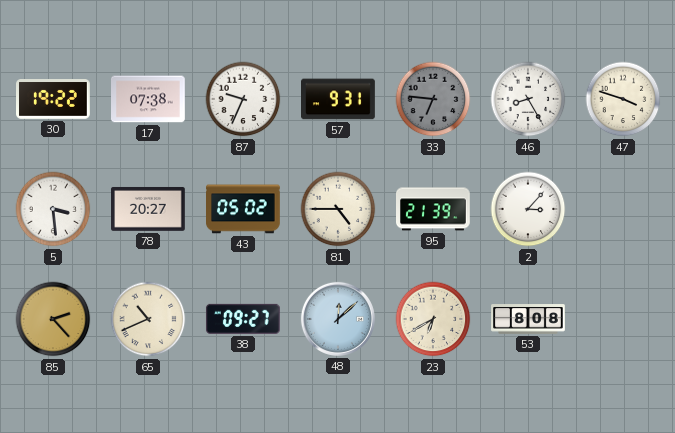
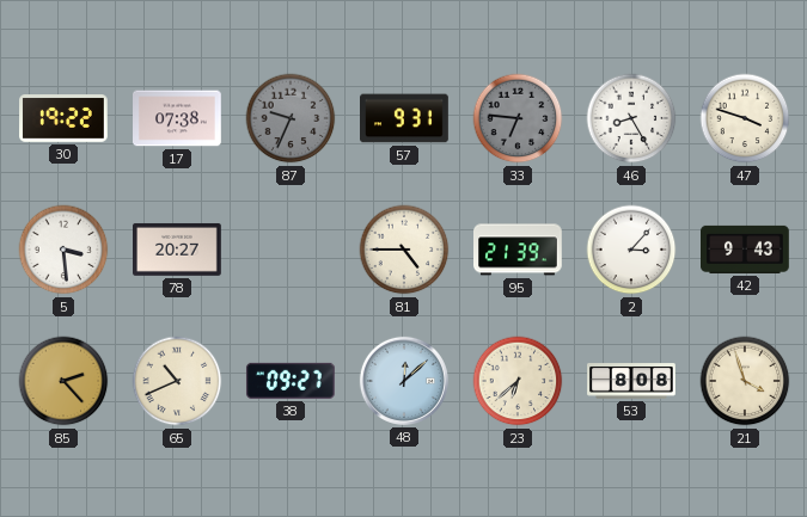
87 dial: white -> grey
43: 05:02 -> none
42: none -> 9:43
23: 6:40 -> 6:38
21: none -> 3:57
